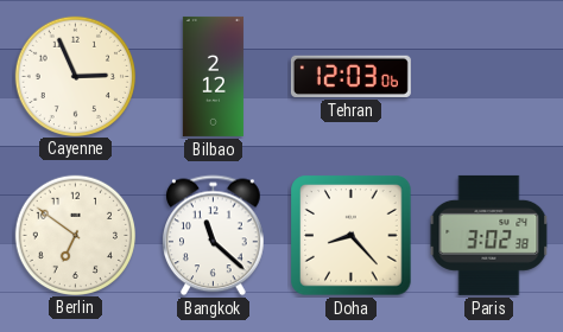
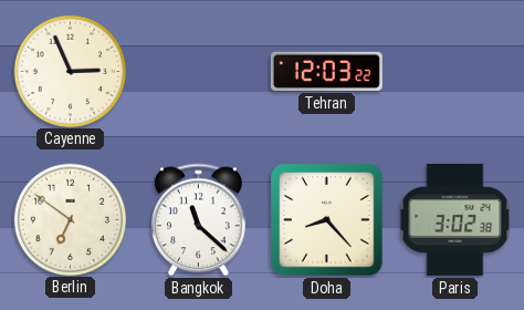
Bilbao: 2:12 -> none
Tehran: 12:03:06 -> 12:03:22
